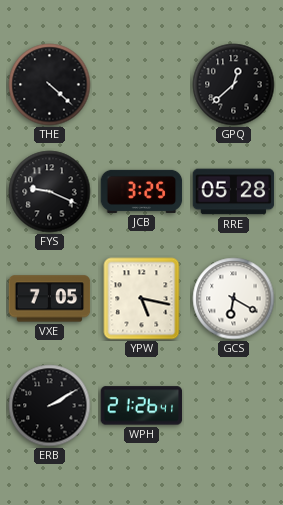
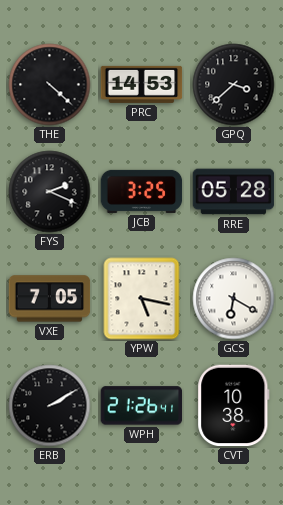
PRC: none -> 14:53
GPQ: 12:38 -> 3:38
FYS: 9:19 -> 2:19
CVT: none -> 10:38
